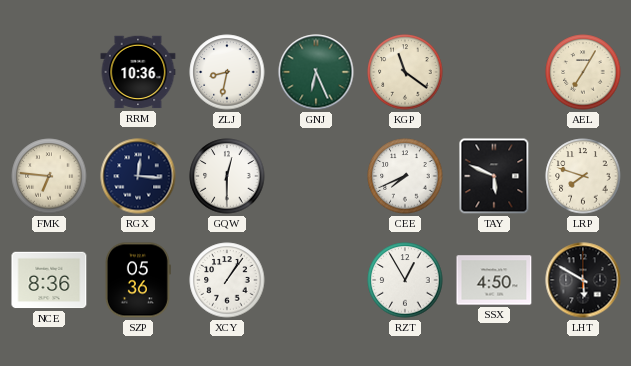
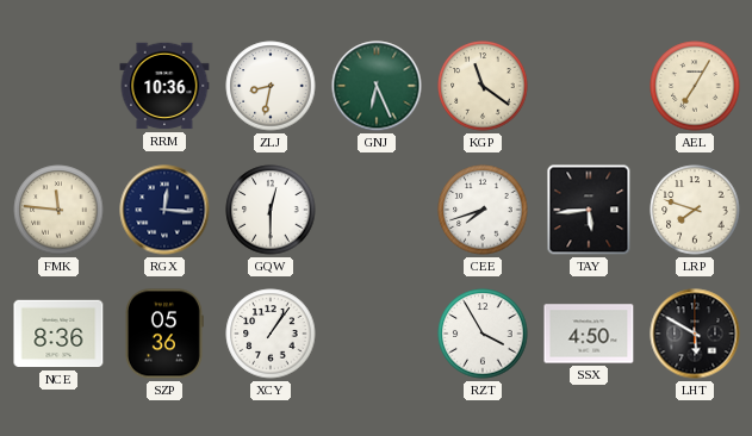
FMK: 6:46 -> 11:46
CEE: 7:41 -> 7:42
TAY: 5:49 -> 5:44
RZT: 12:55 -> 3:55
